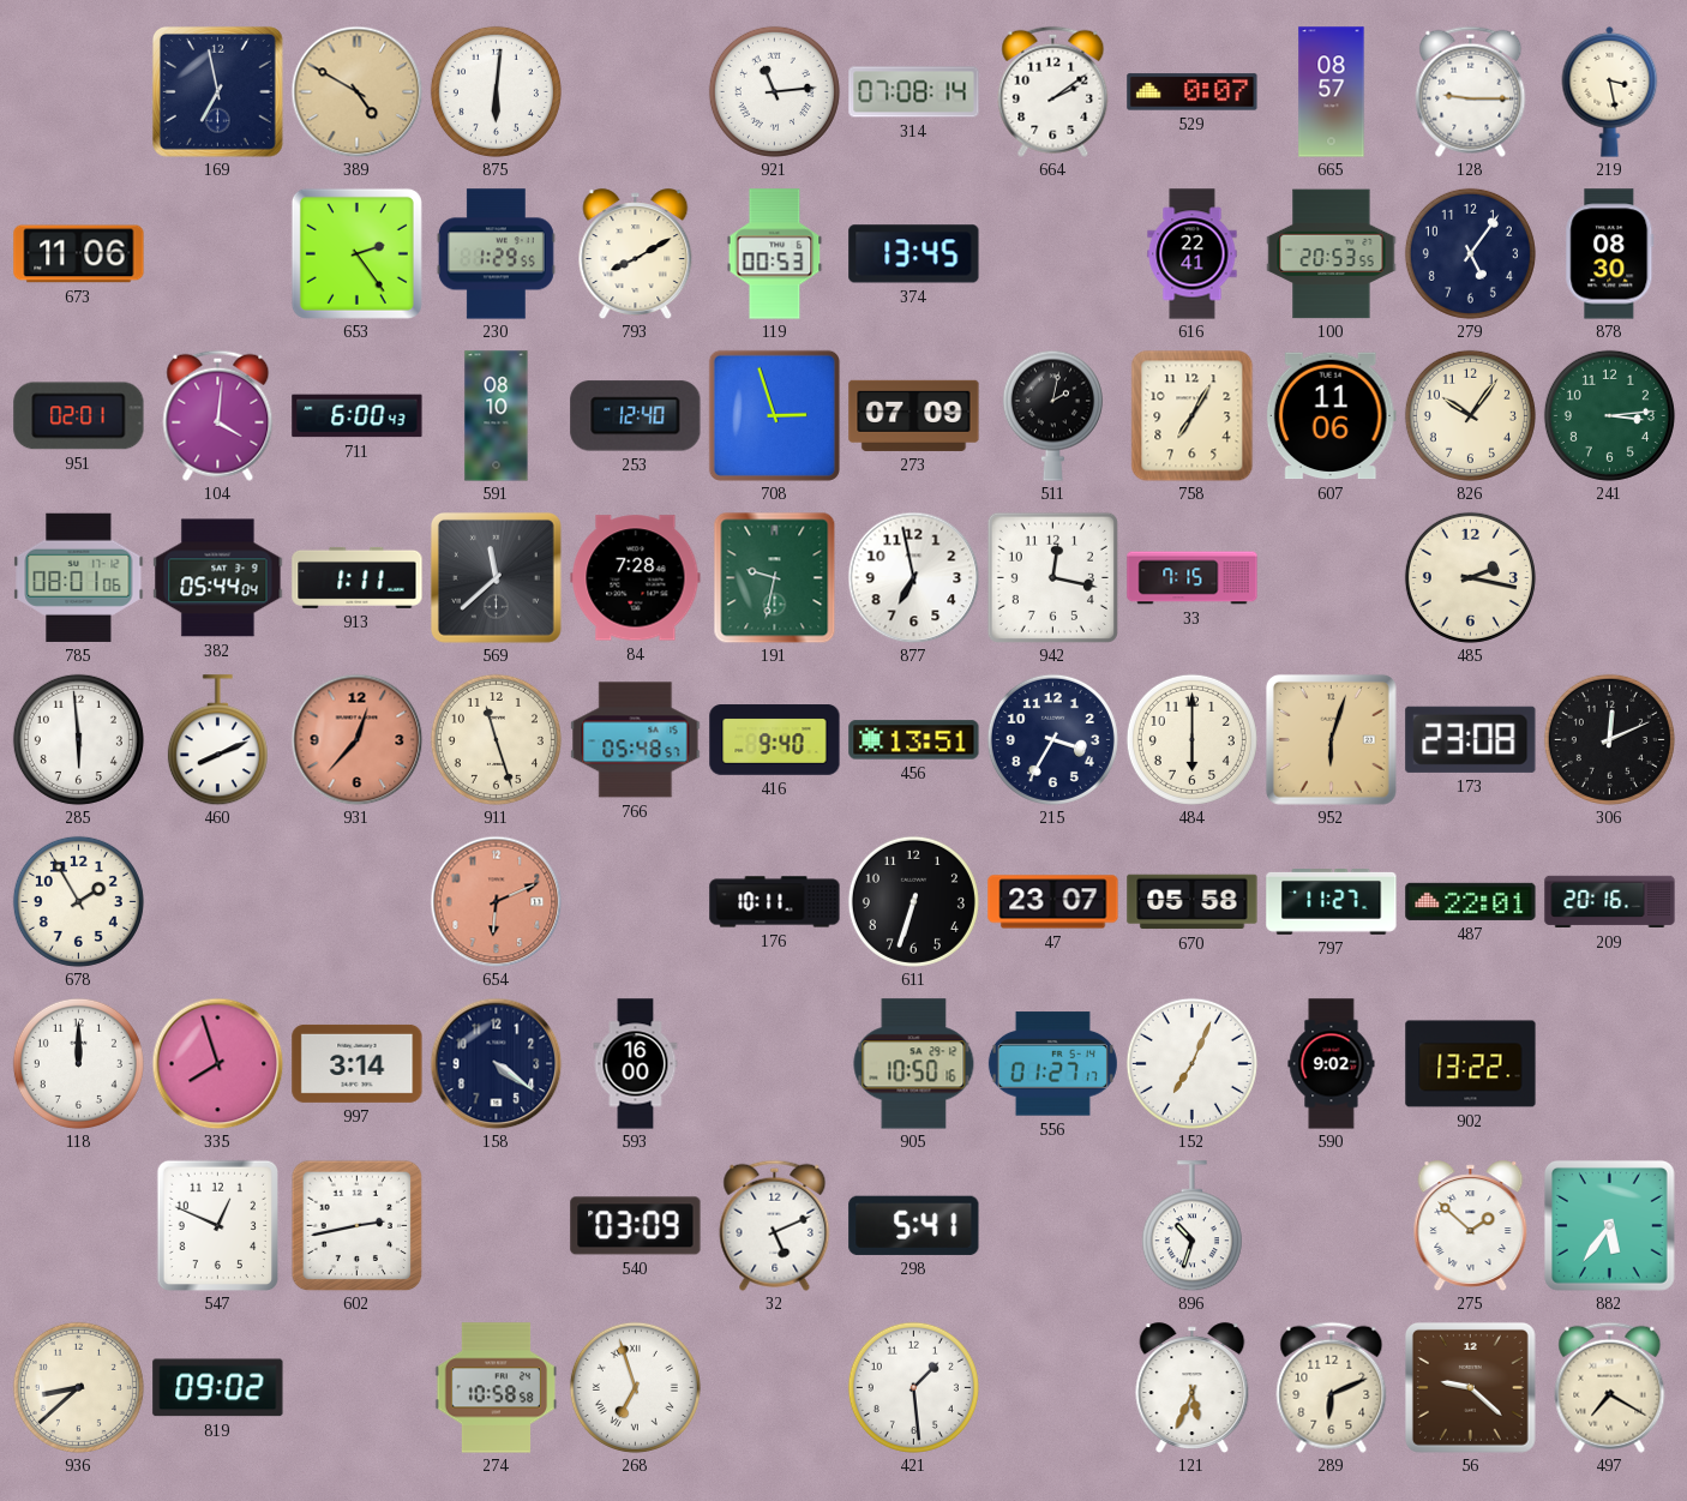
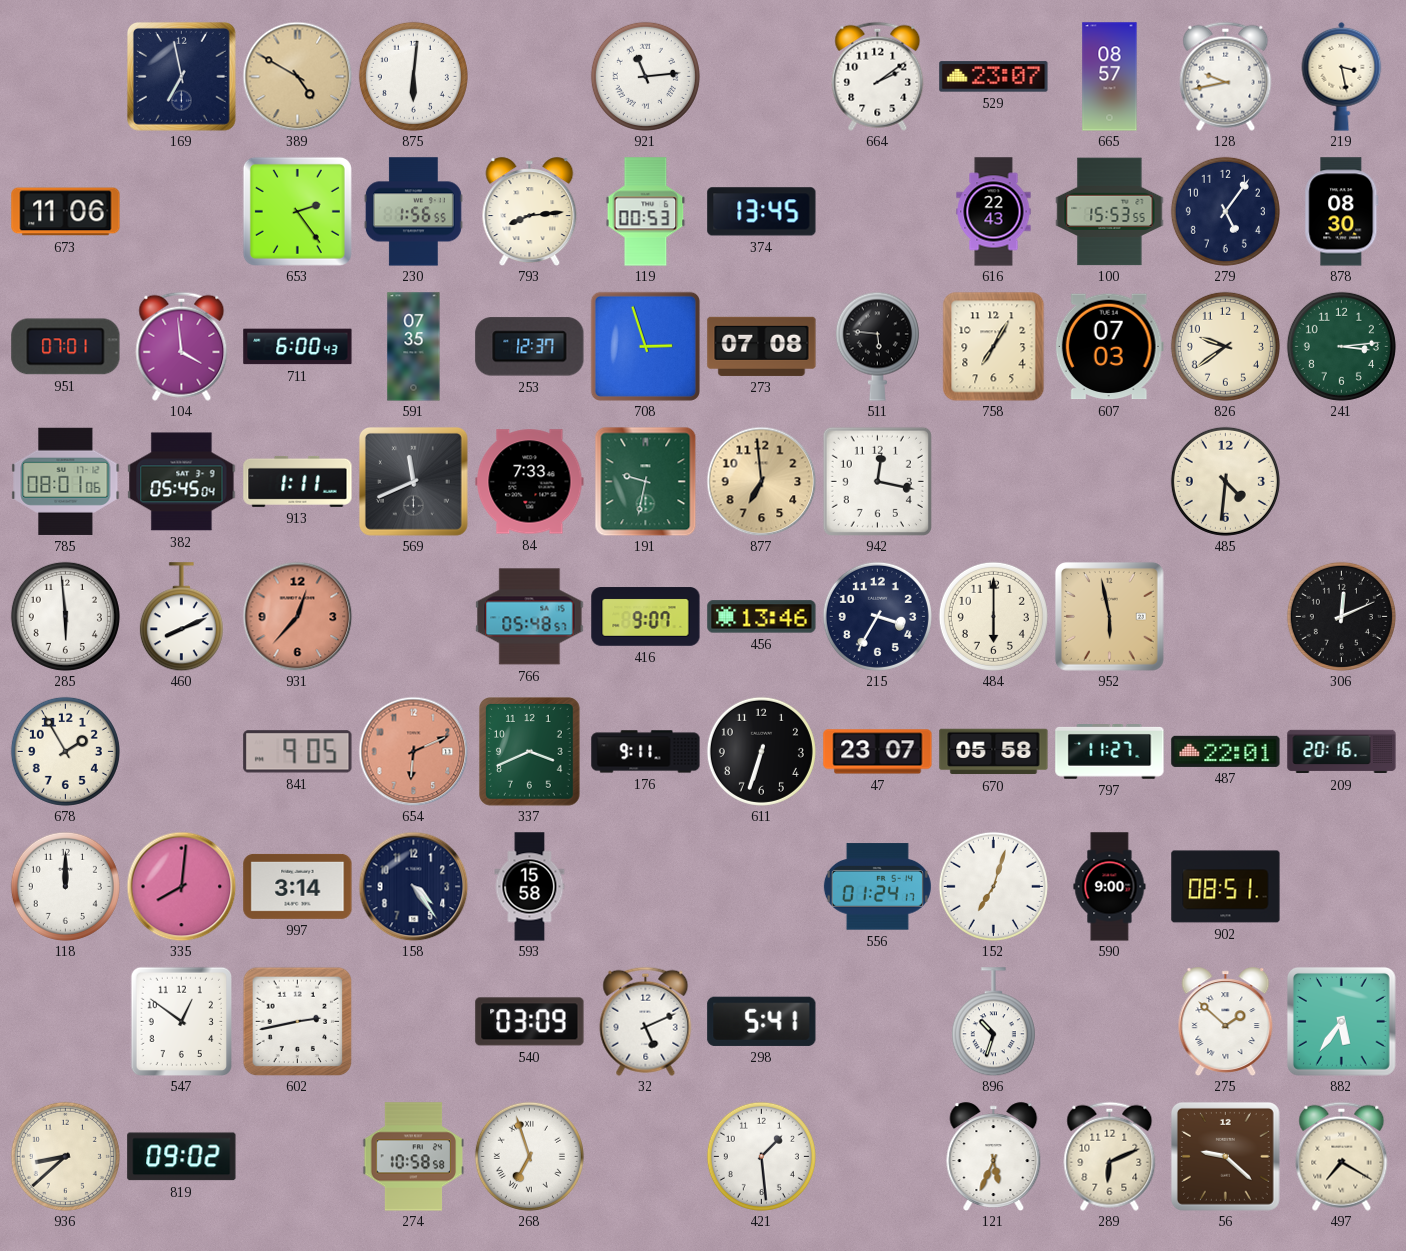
314: 07:08 -> none
529: 0:07 -> 23:07
128: 9:15 -> 9:43
230: 1:29 -> 1:56
793: 8:10 -> 8:14
616: 22:41 -> 22:43
100: 20:53 -> 15:53
951: 02:01 -> 07:01
104: 4:01 -> 3:59
591: 08:10 -> 07:35
253: 12:40 -> 12:37
273: 07:09 -> 07:08
511: 2:02 -> 5:46
607: 11:06 -> 07:03
826: 10:06 -> 9:39
382: 05:44 -> 05:45
569: 11:38 -> 11:41
84: 7:28 -> 7:33
877: 6:58 -> 6:59
877 dial: white -> champagne
33: 7:15 -> none
485: 2:17 -> 4:31
911: 11:27 -> none
416: 9:40 -> 9:07
456: 13:51 -> 13:46
952: 6:03 -> 5:58
173: 23:08 -> none
841: none -> 9:05
337: none -> 3:41
176: 10:11 -> 9:11
335: 7:57 -> 8:01
158: 4:21 -> 4:24
593: 16:00 -> 15:58
905: 10:50 -> none
556: 01:27 -> 01:24
152: 7:04 -> 7:03
590: 9:02 -> 9:00
902: 13:22 -> 08:51
547: 12:49 -> 12:51
